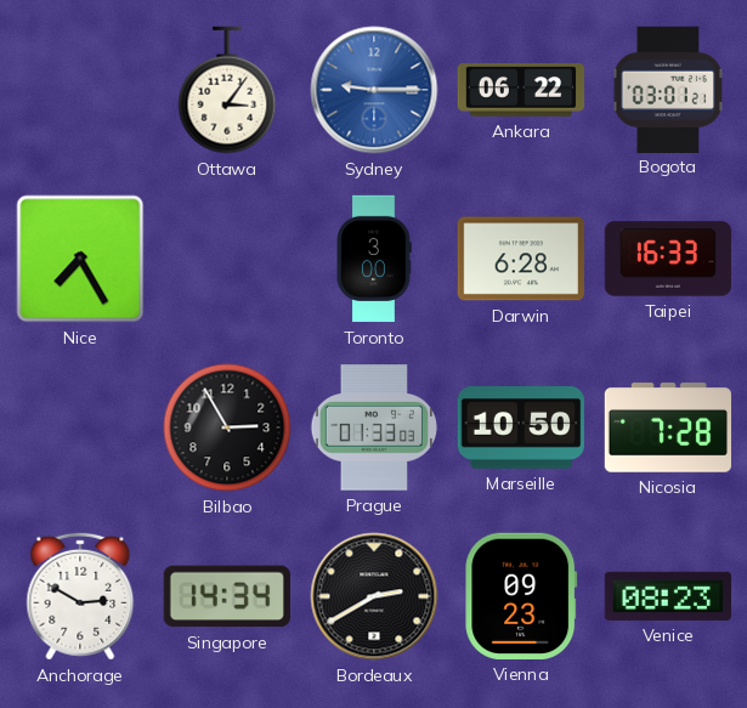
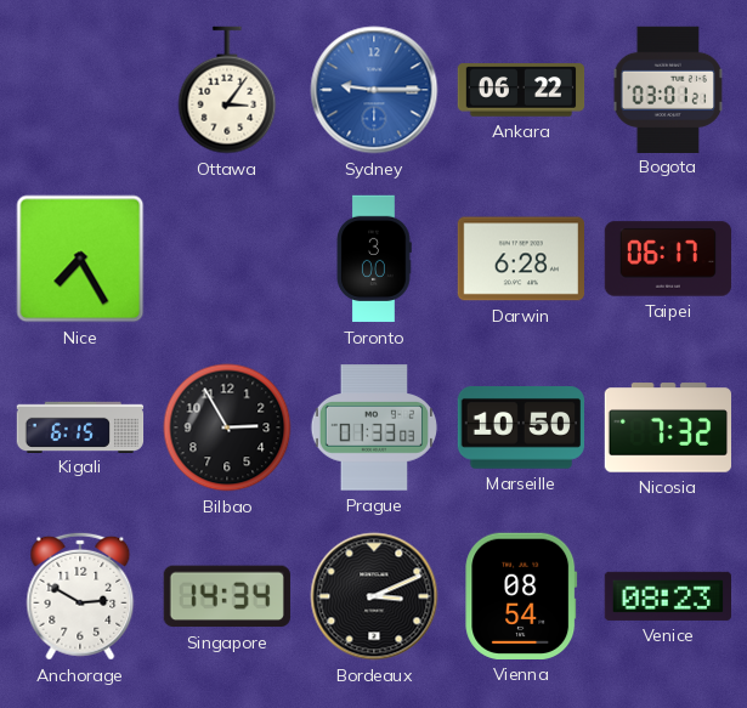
Taipei: 16:33 -> 06:17
Kigali: none -> 6:15
Nicosia: 7:28 -> 7:32
Bordeaux: 2:40 -> 3:11
Vienna: 09:23 -> 08:54
